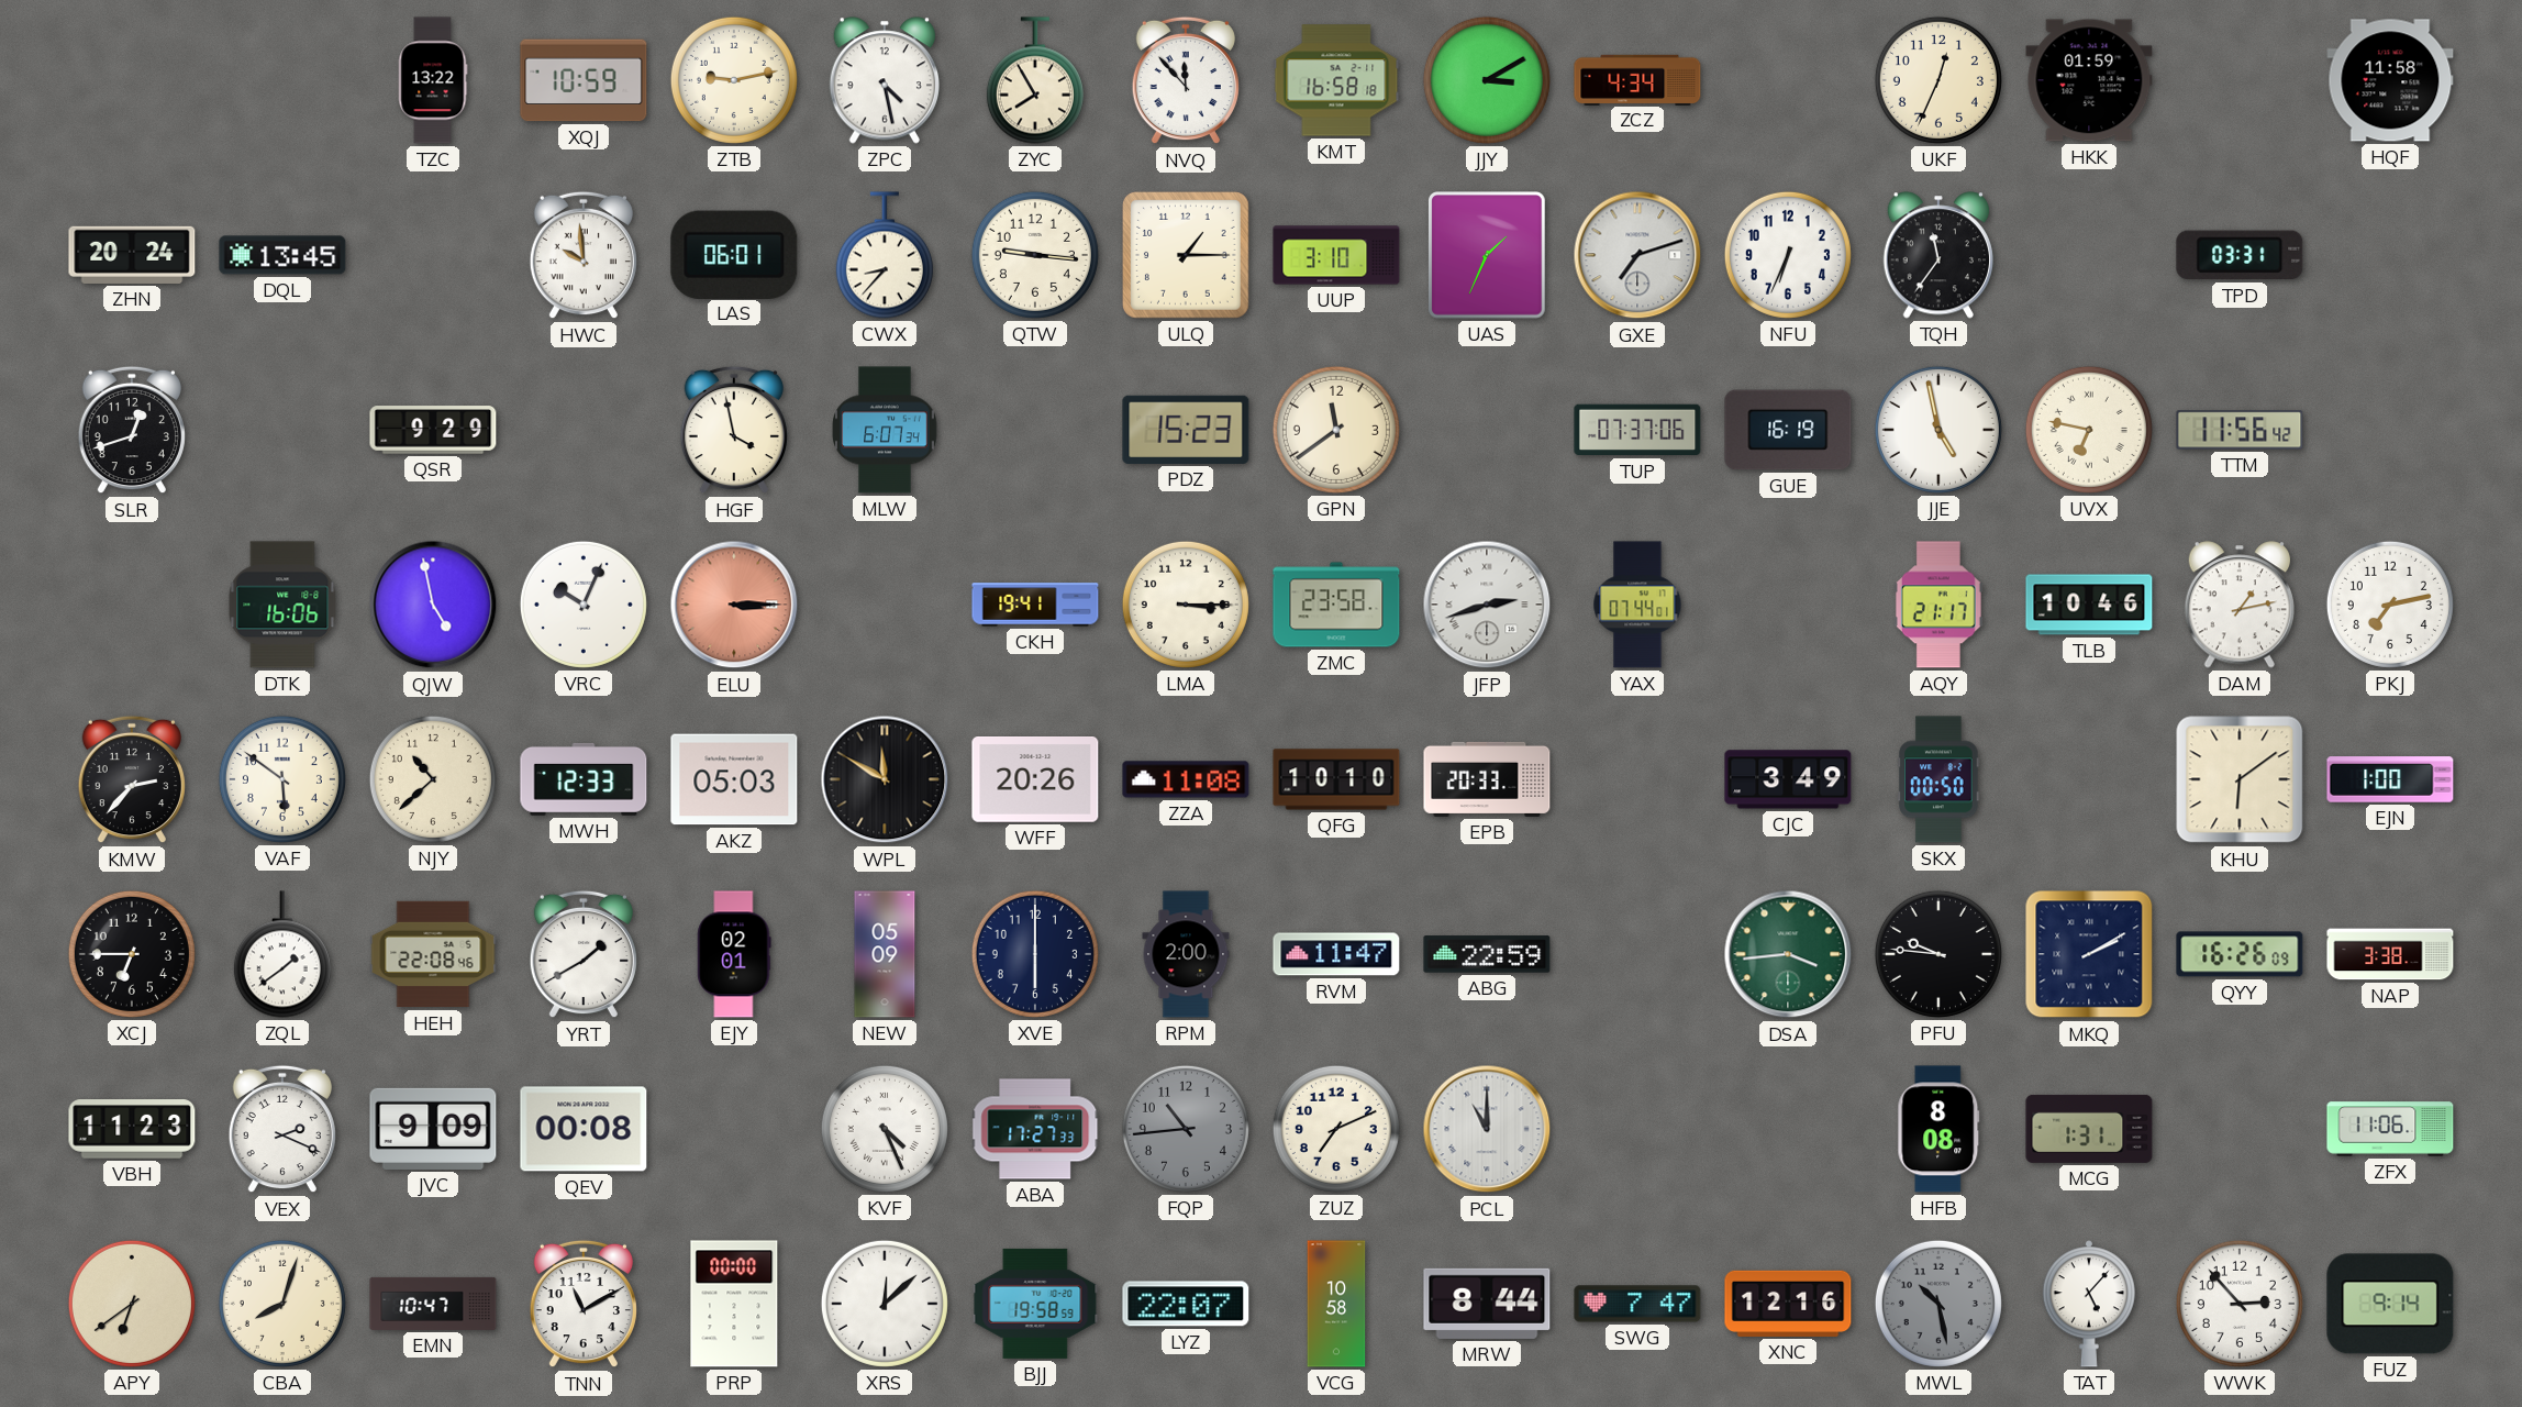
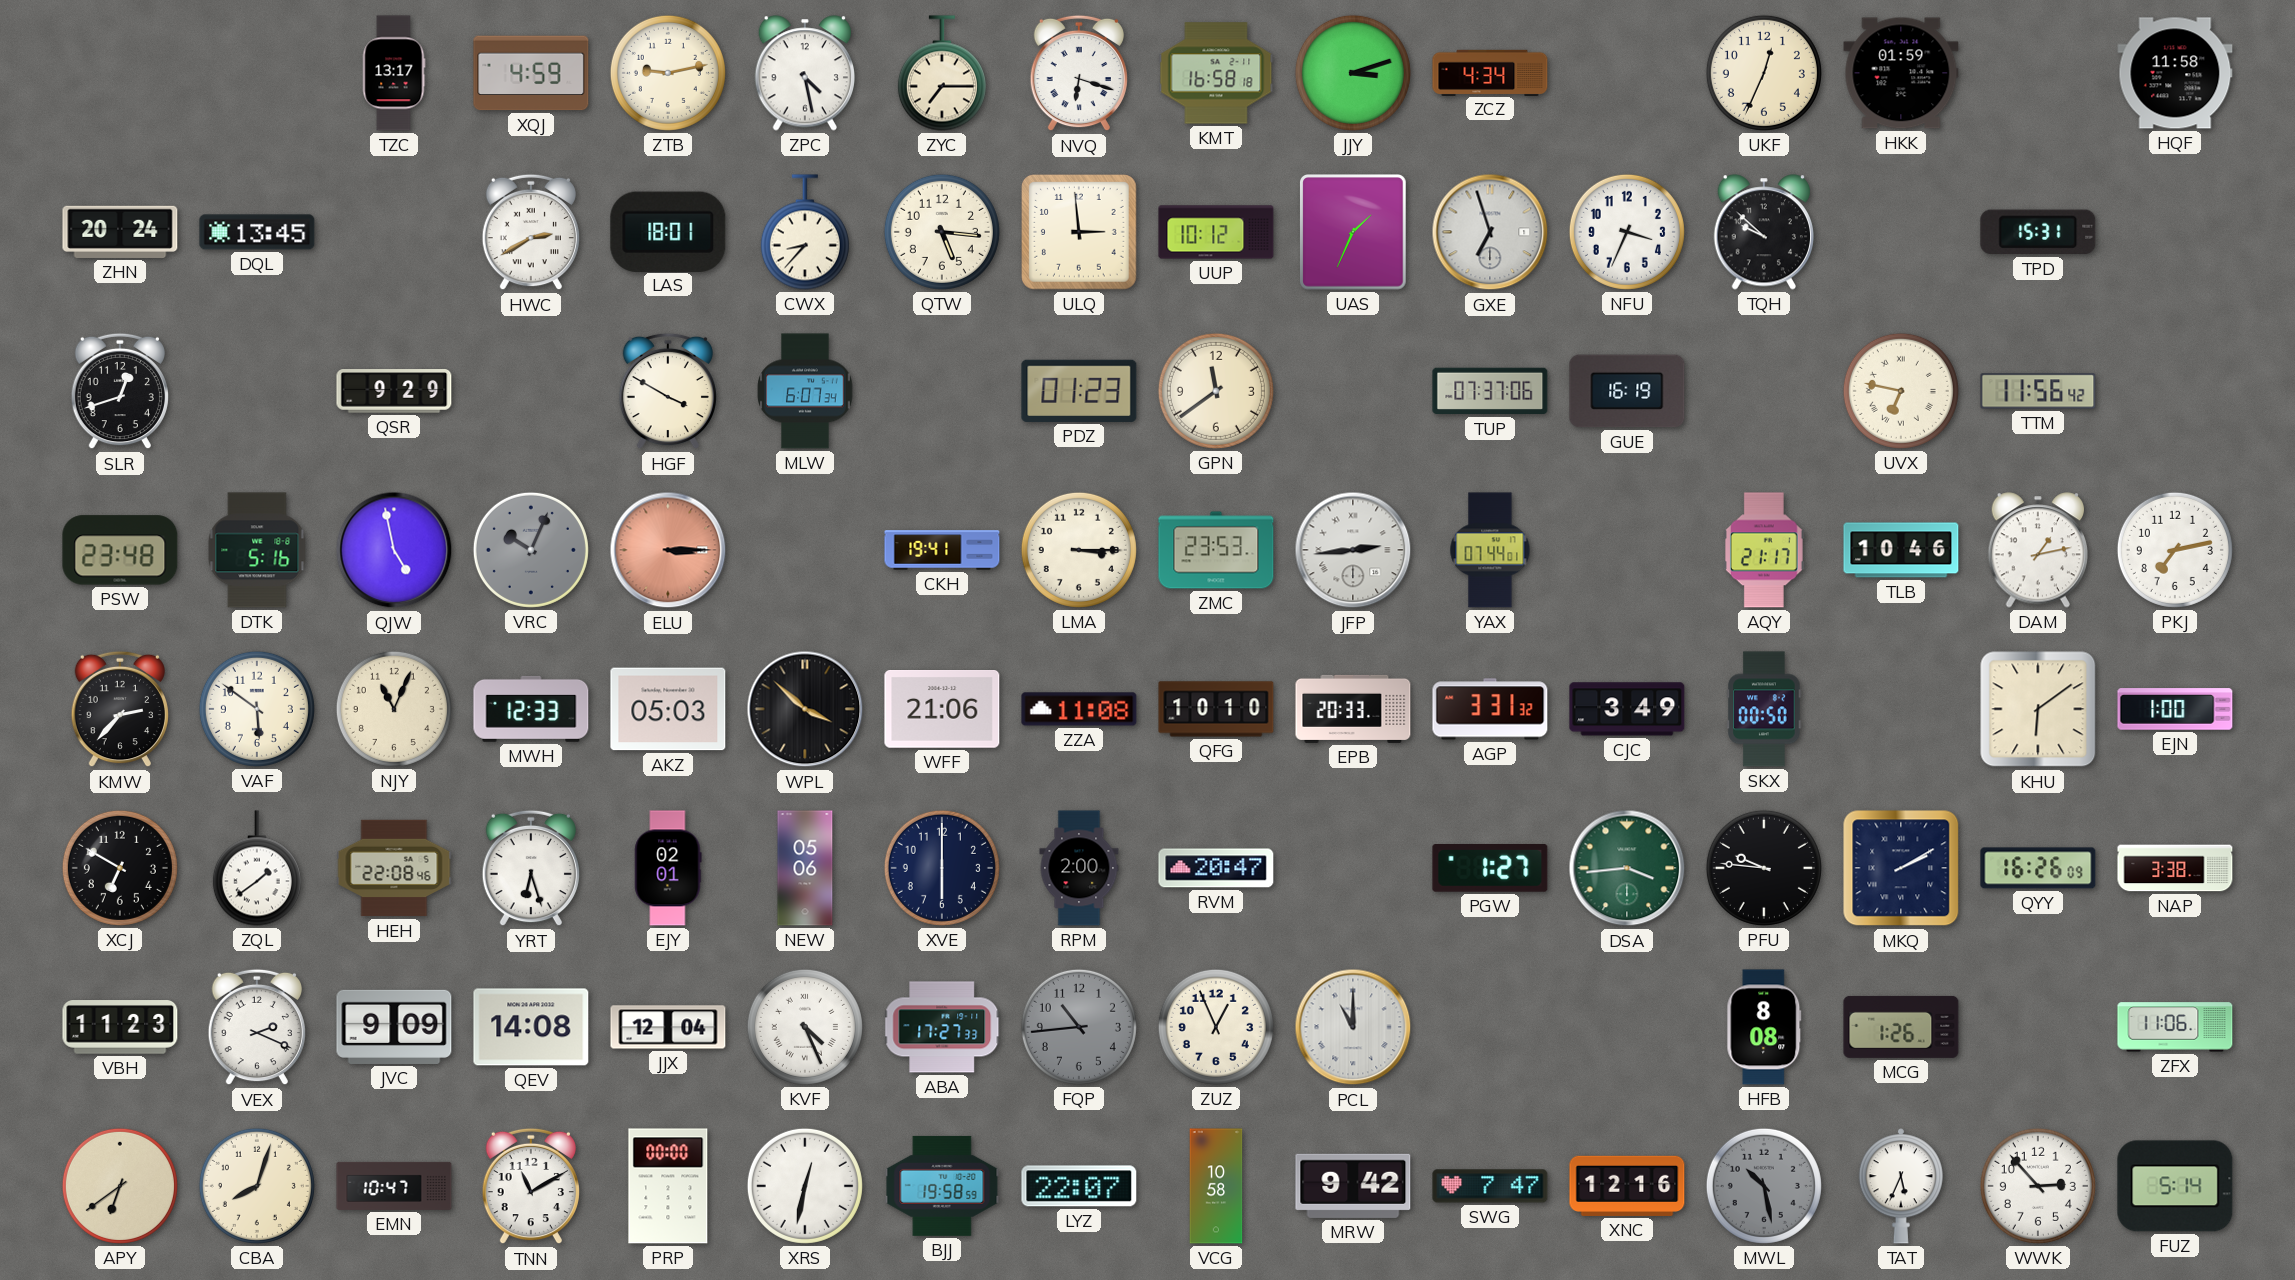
TZC: 13:22 -> 13:17
XQJ: 10:59 -> 4:59
ZYC: 7:55 -> 7:15
NVQ: 11:53 -> 6:18
JJY: 3:10 -> 3:12
HWC: 9:59 -> 2:40
LAS: 06:01 -> 18:01
QTW: 9:16 -> 5:16
ULQ: 1:15 -> 2:59
UUP: 3:10 -> 10:12
GXE: 7:12 -> 6:57
NFU: 6:34 -> 3:34
TQH: 11:36 -> 9:52
TPD: 03:31 -> 15:31
HGF: 3:58 -> 3:50
PDZ: 15:23 -> 01:23
JJE: 4:58 -> none
PSW: none -> 23:48
DTK: 16:06 -> 5:16
VRC dial: white -> grey
ZMC: 23:58 -> 23:53
JFP: 2:42 -> 2:44
NJY: 10:38 -> 11:04
WPL: 11:50 -> 3:52
WFF: 20:26 -> 21:06
AGP: none -> 3:31
XCJ: 6:45 -> 6:50
YRT: 1:40 -> 6:27
NEW: 05:09 -> 05:06
RVM: 11:47 -> 20:47
ABG: 22:59 -> none
PGW: none -> 1:27
QEV: 00:08 -> 14:08
JJX: none -> 12:04
ZUZ: 7:11 -> 12:56
MCG: 1:31 -> 1:26
XRS: 12:08 -> 12:32
MRW: 8:44 -> 9:42
TAT: 5:07 -> 5:34
FUZ: 9:14 -> 5:14
